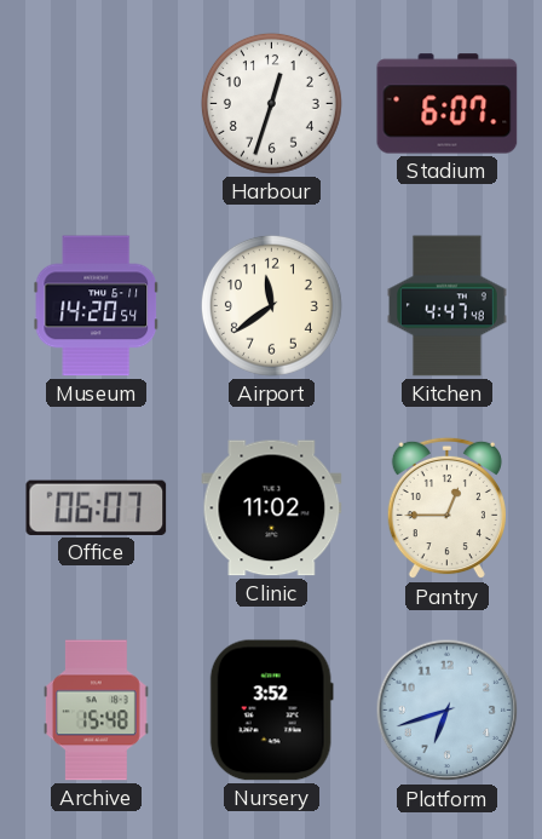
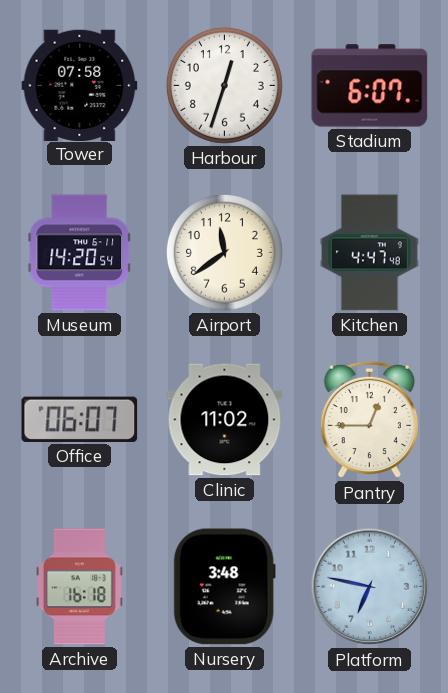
Tower: none -> 07:58
Archive: 15:48 -> 16:18
Nursery: 3:52 -> 3:48
Platform: 6:42 -> 6:47
